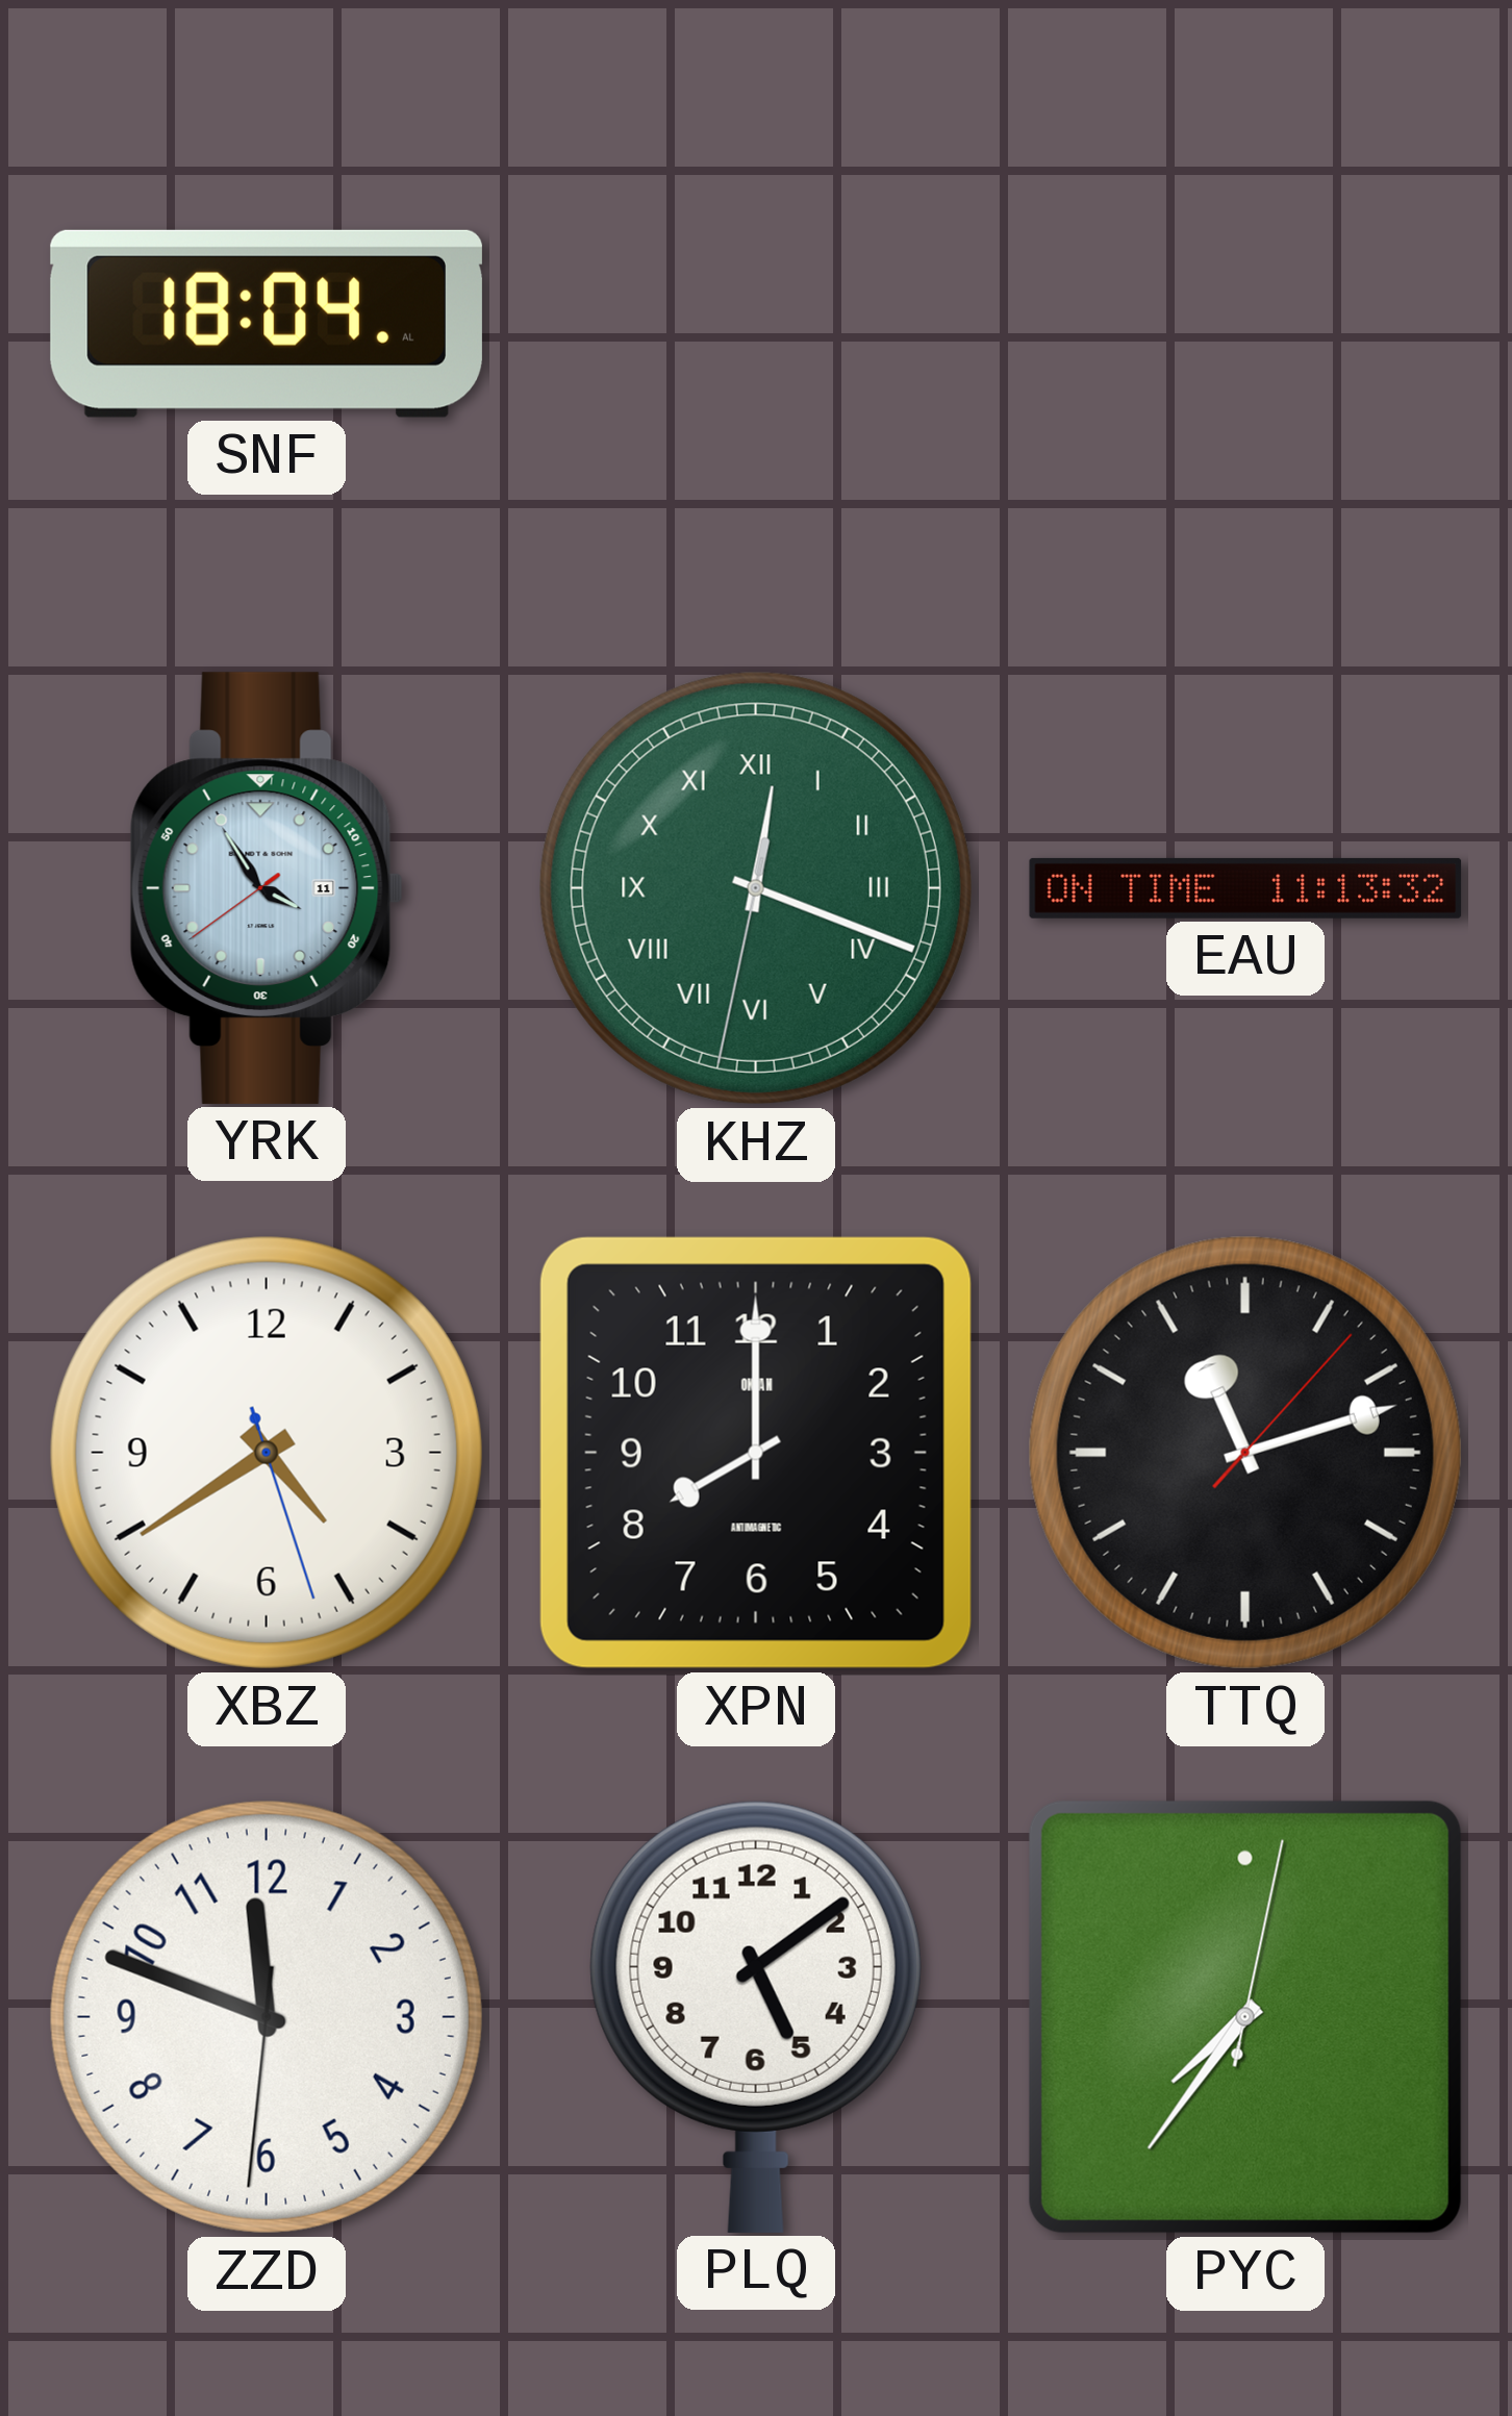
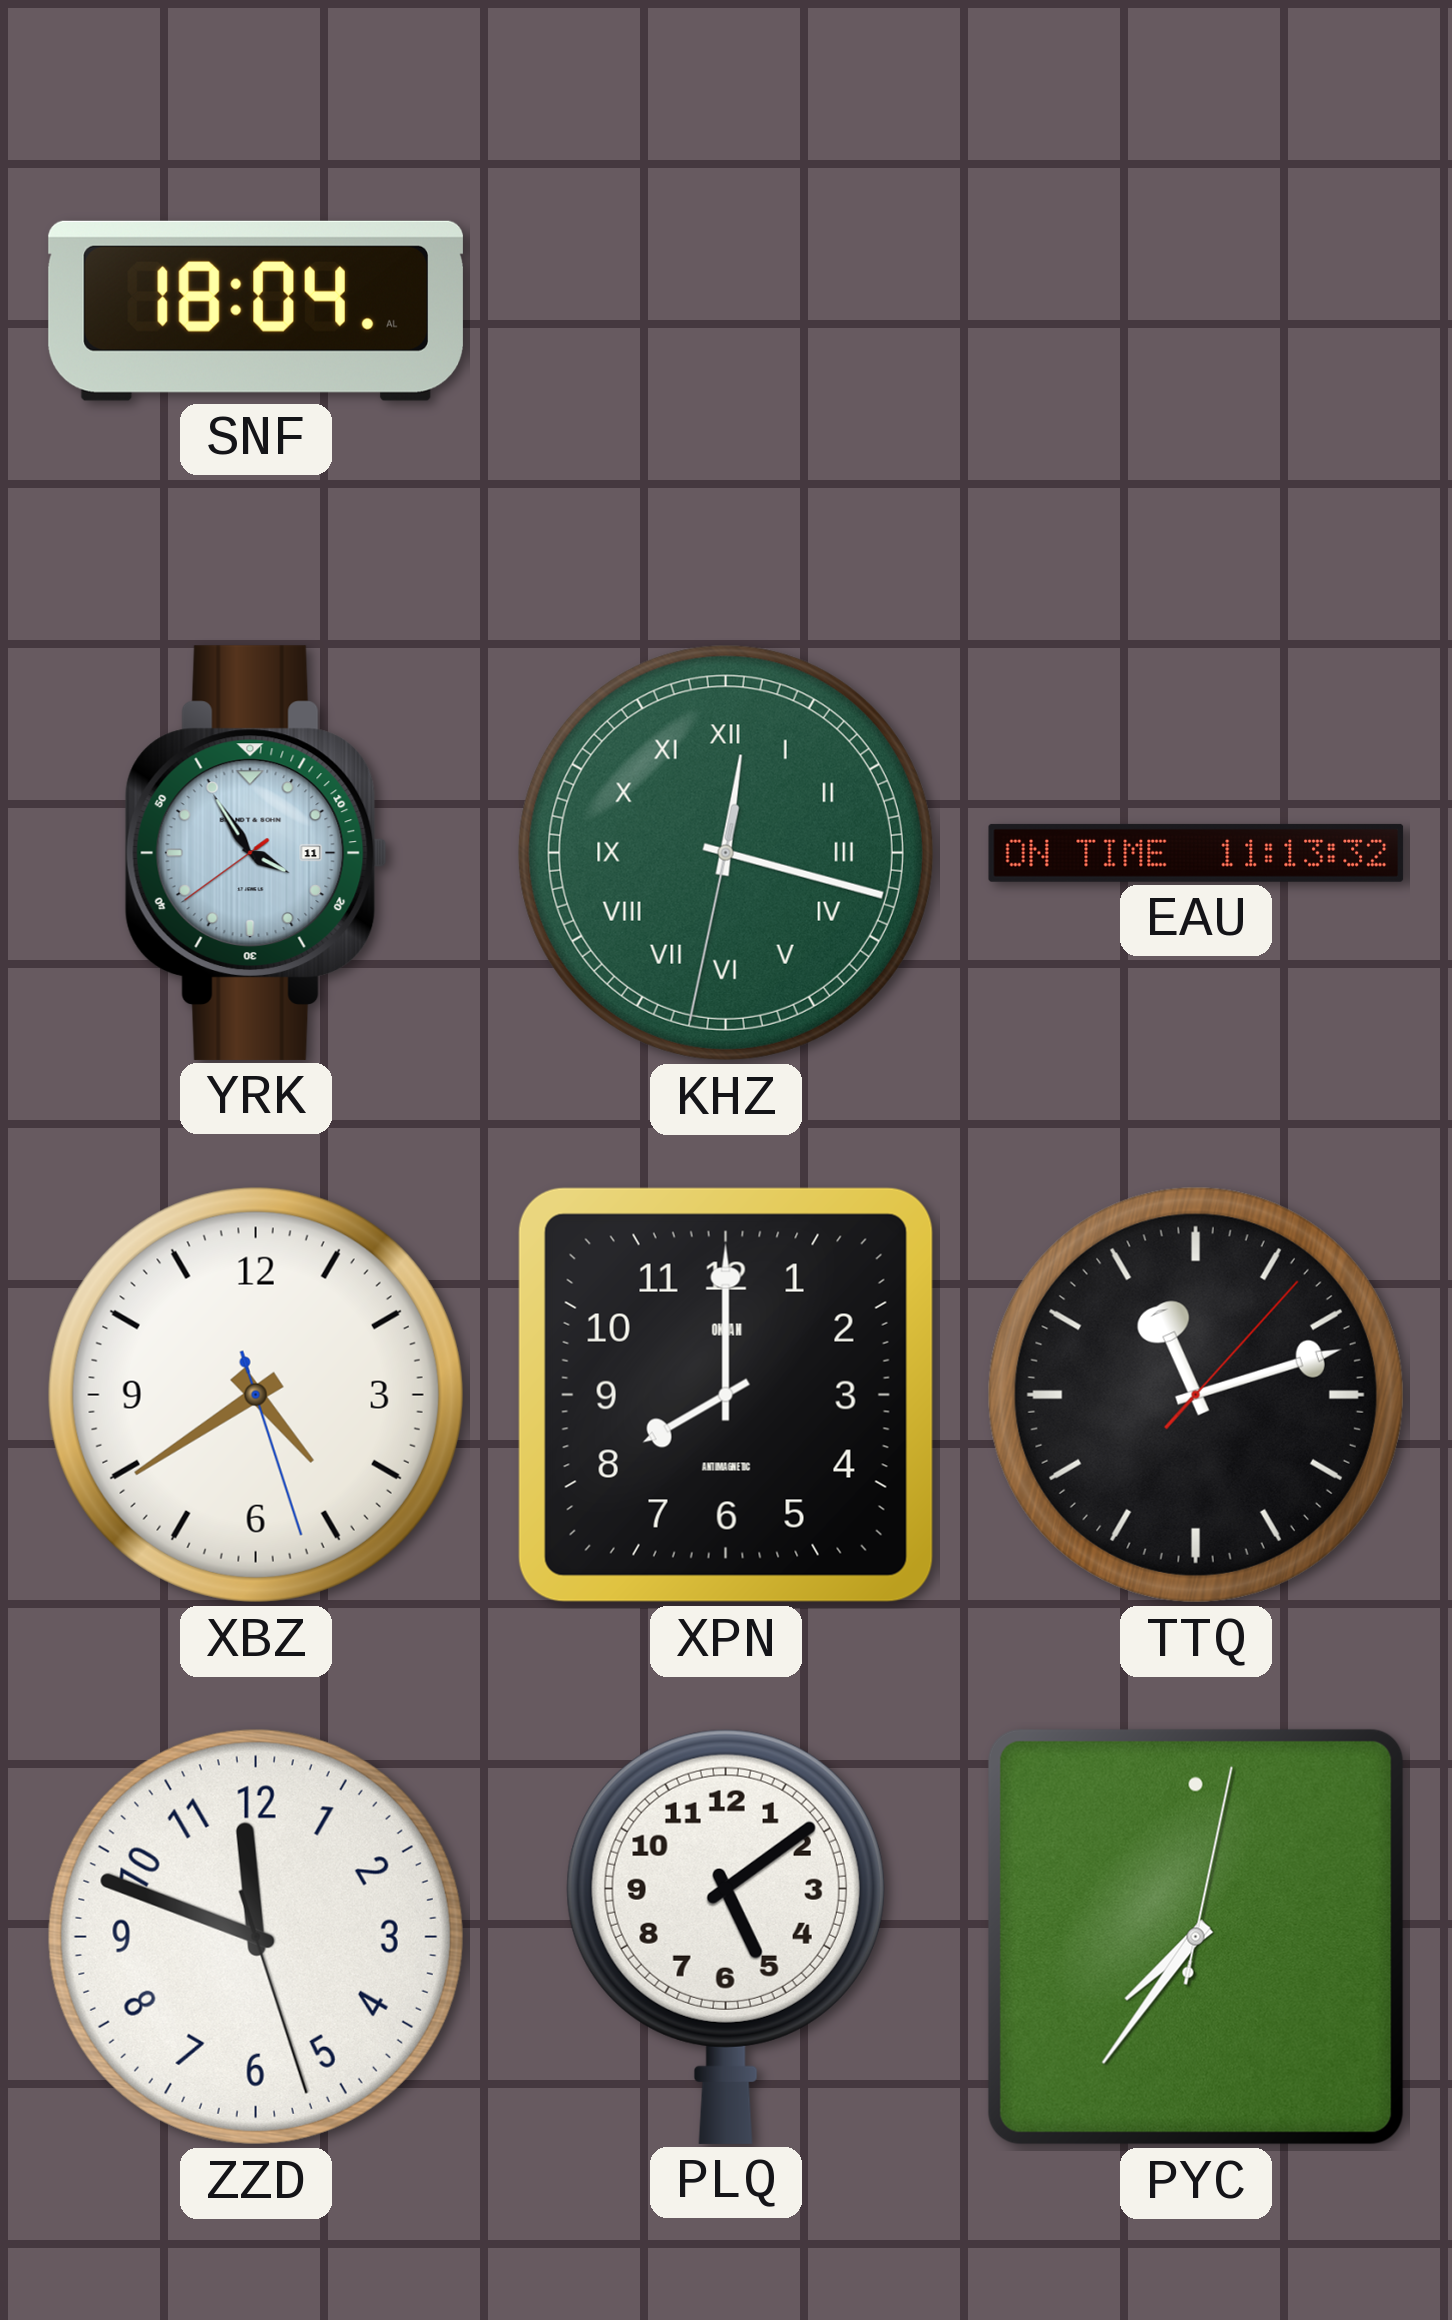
KHZ: 12:18 -> 12:17
ZZD: 11:48:31 -> 11:48:27
